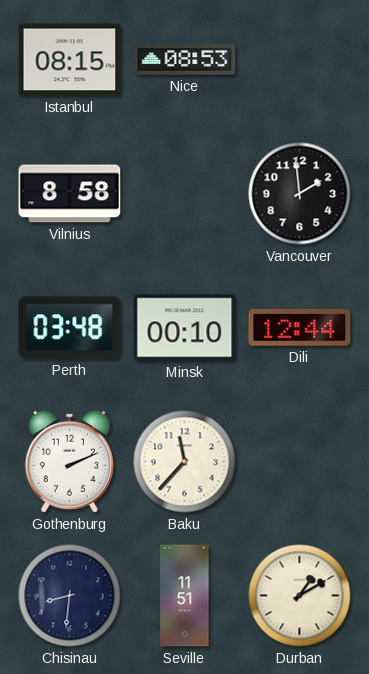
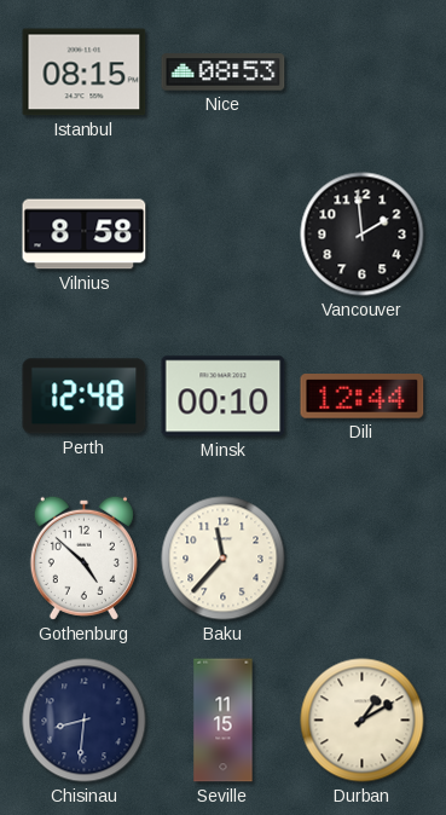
Perth: 03:48 -> 12:48
Gothenburg: 2:11 -> 4:52
Seville: 11:51 -> 11:15
